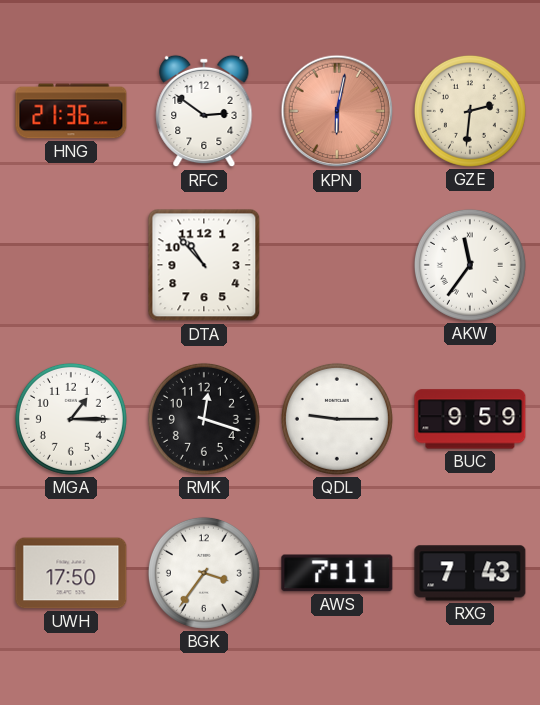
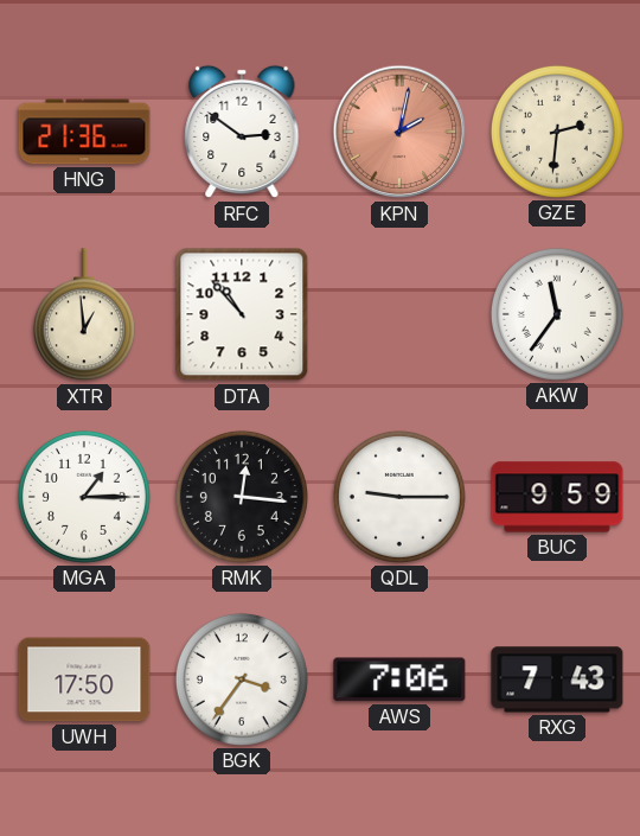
KPN: 6:02 -> 2:02
XTR: none -> 12:59
RMK: 12:18 -> 12:16
AWS: 7:11 -> 7:06
